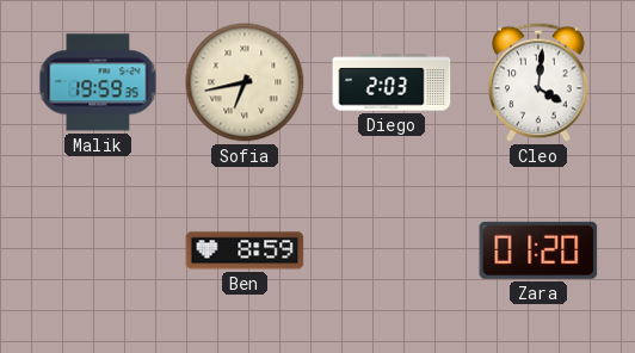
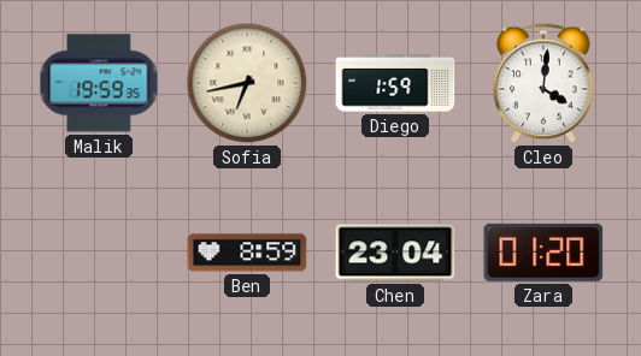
Diego: 2:03 -> 1:59
Chen: none -> 23:04
